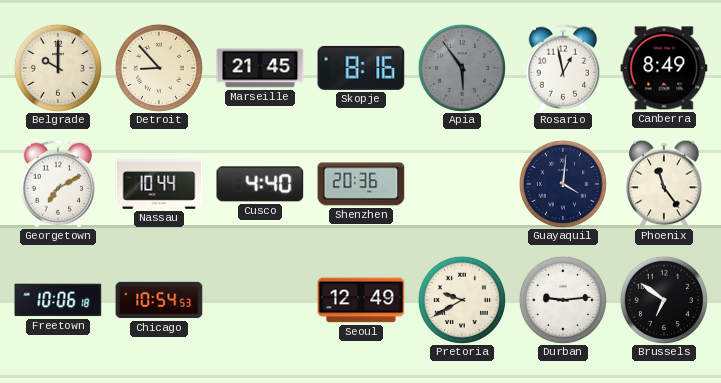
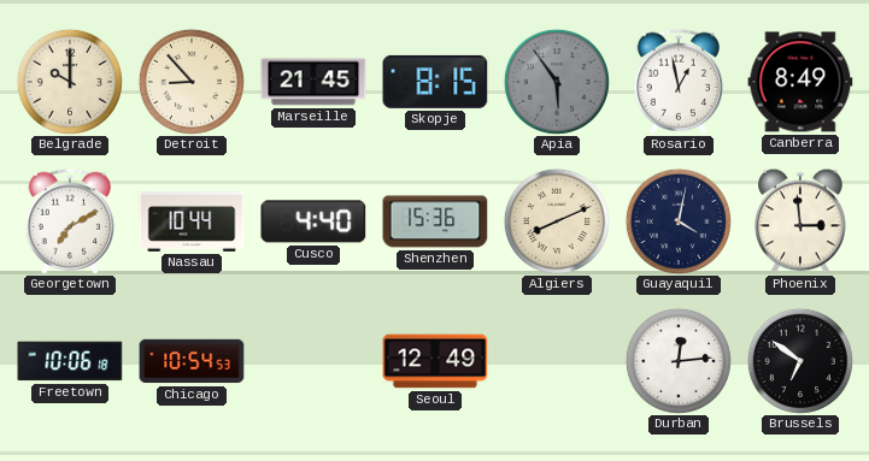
Skopje: 8:16 -> 8:15
Shenzhen: 20:36 -> 15:36
Algiers: none -> 8:11
Guayaquil: 4:01 -> 4:02
Phoenix: 11:24 -> 2:59
Pretoria: 9:40 -> none
Durban: 9:14 -> 12:14
